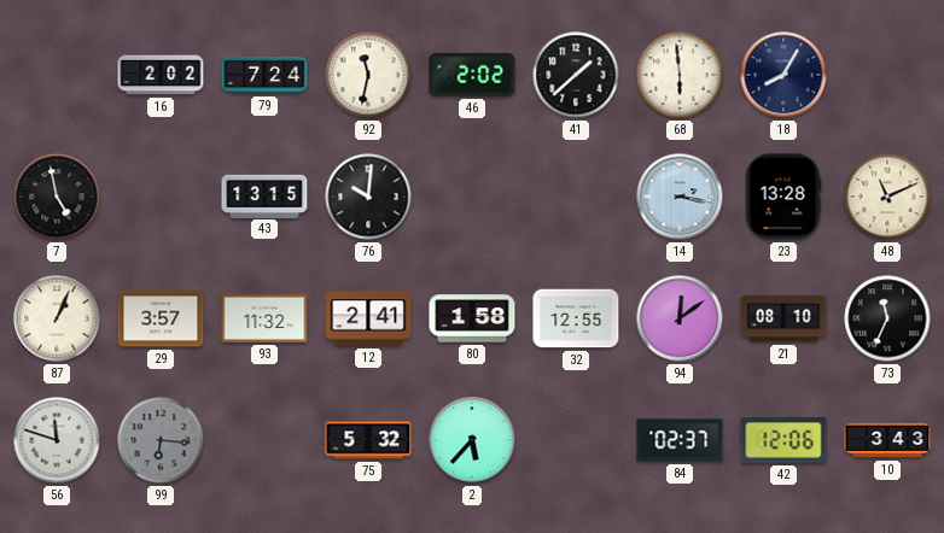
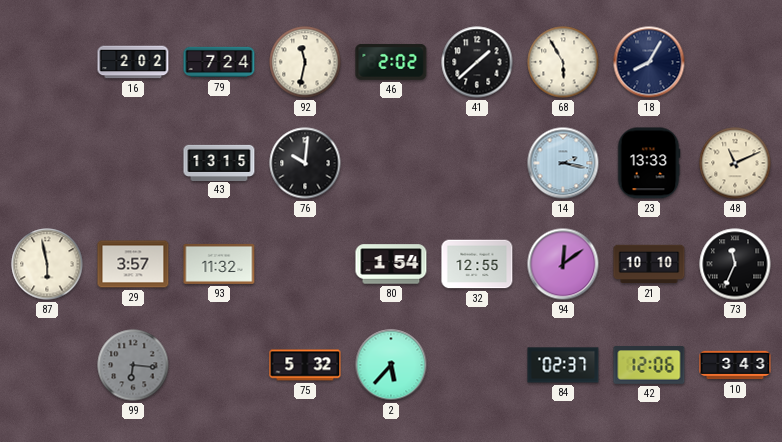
68: 5:59 -> 5:55
7: 4:58 -> none
23: 13:28 -> 13:33
87: 1:04 -> 5:58
12: 2:41 -> none
80: 1:58 -> 1:54
21: 08:10 -> 10:10
56: 11:48 -> none
